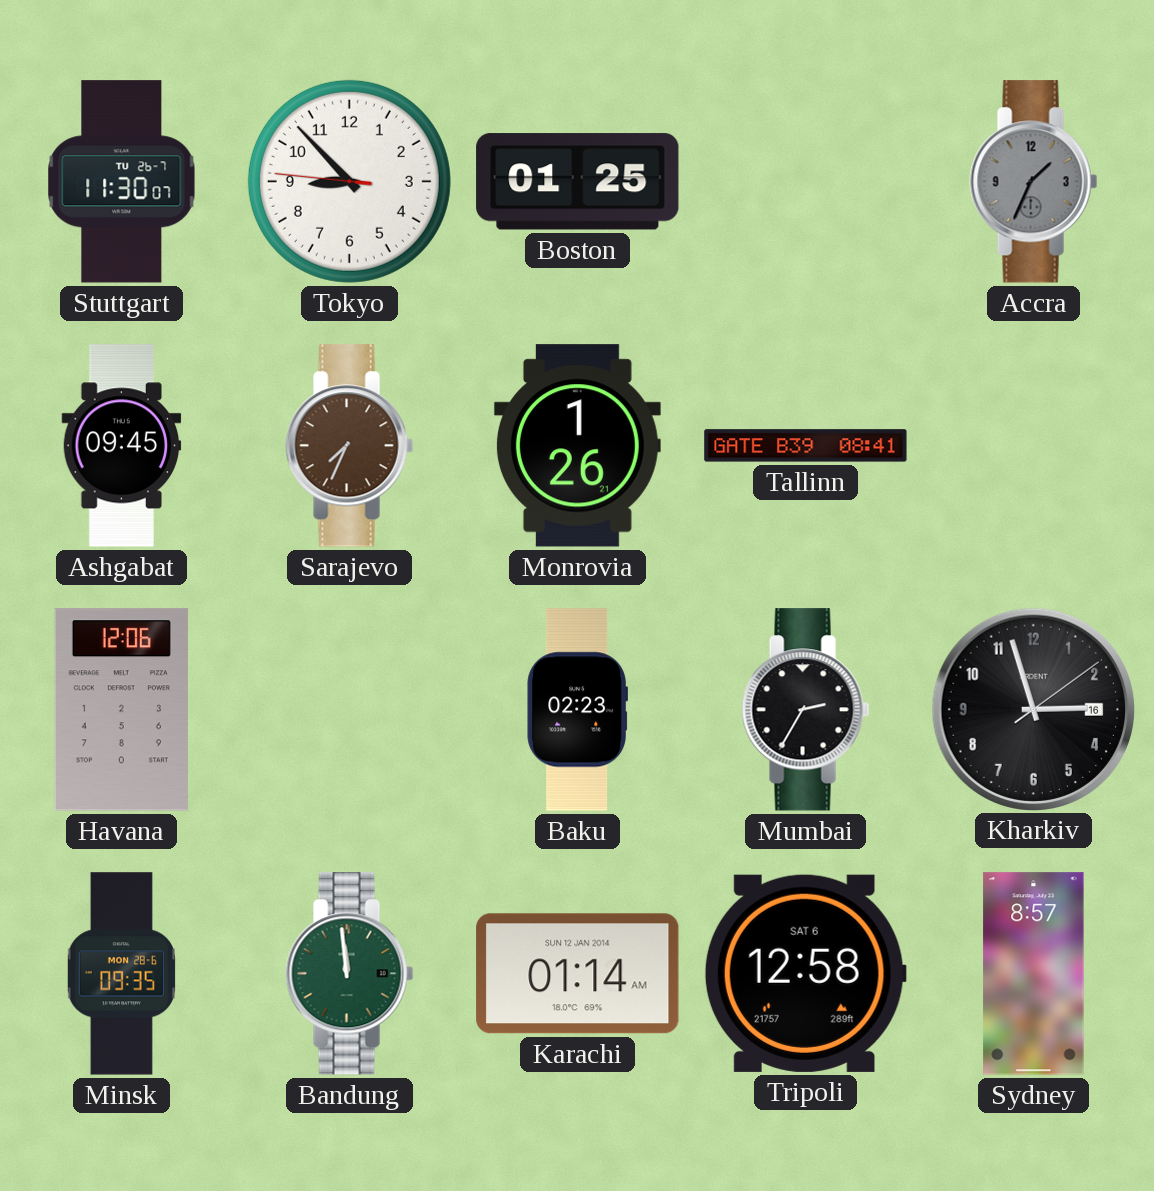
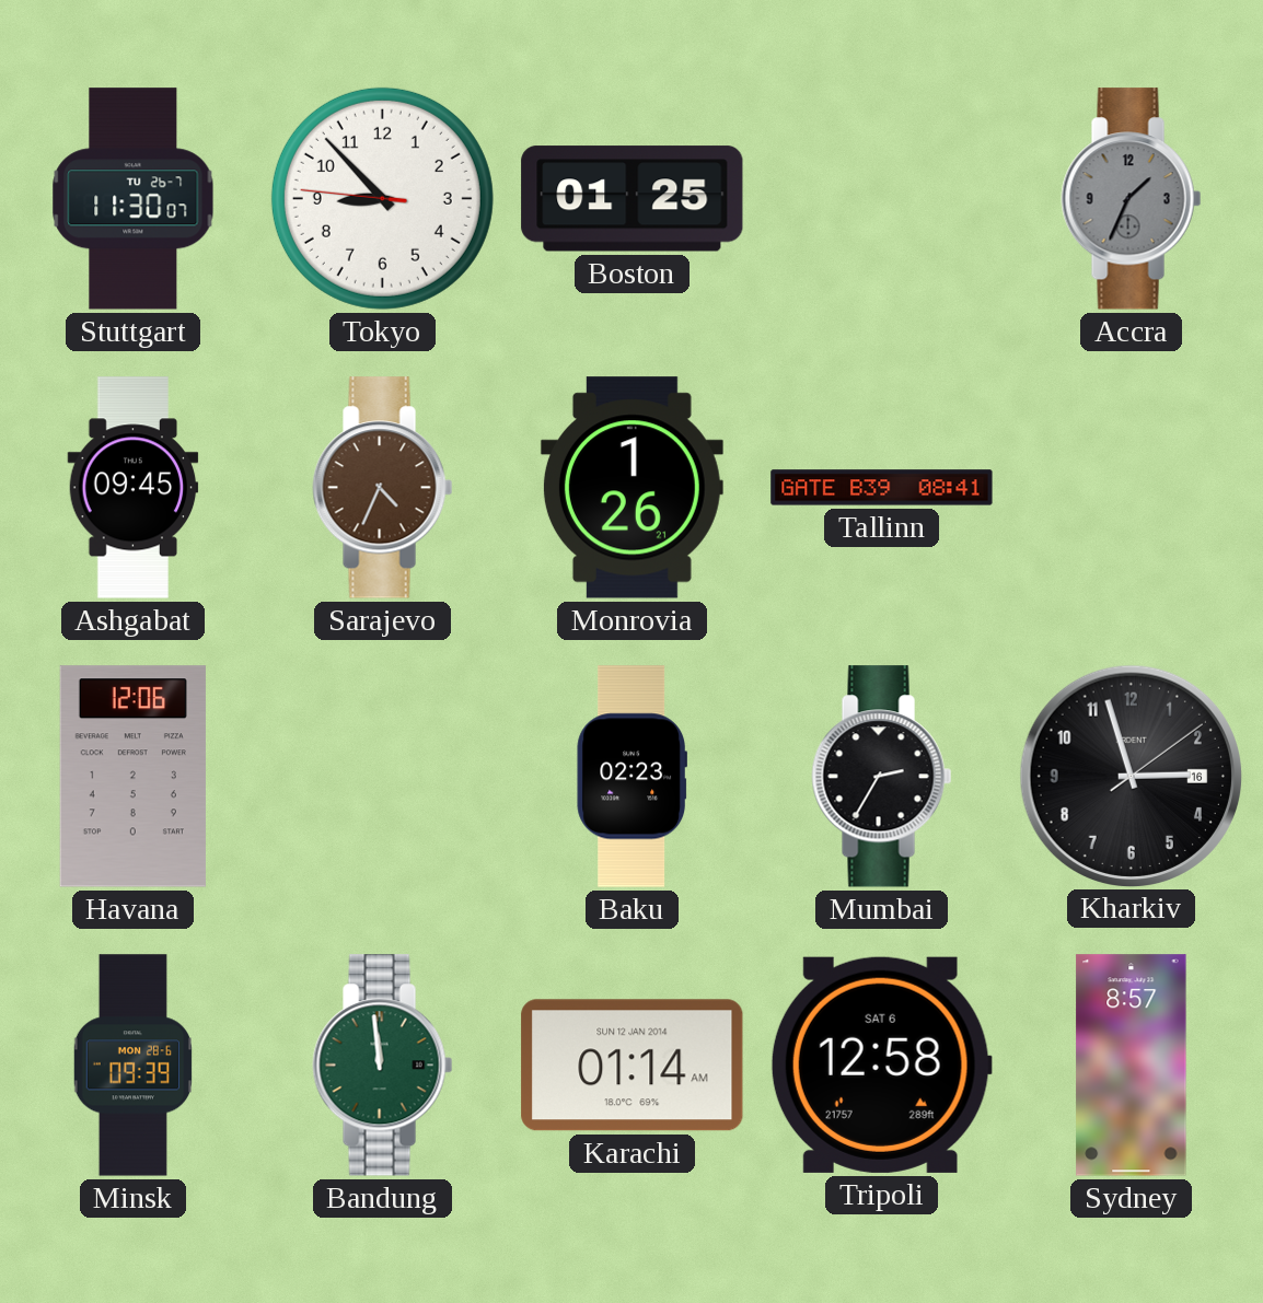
Sarajevo: 7:34 -> 4:34
Minsk: 09:35 -> 09:39
